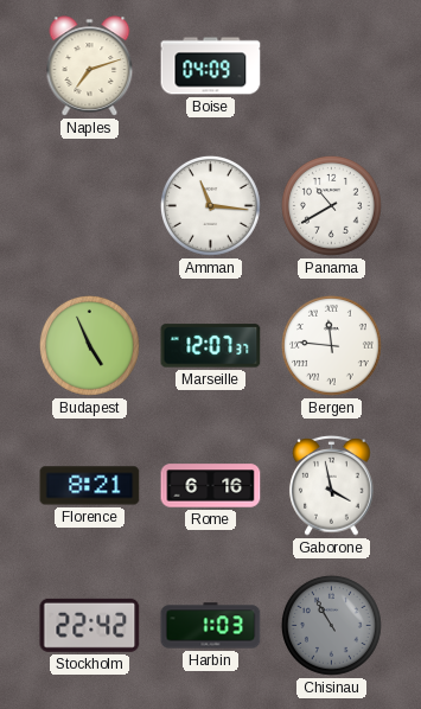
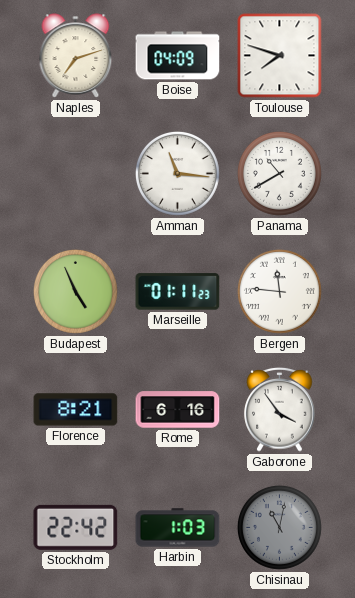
Toulouse: none -> 7:48
Marseille: 12:07 -> 01:11
Gaborone: 3:58 -> 3:54
Chisinau: 10:55 -> 11:02
